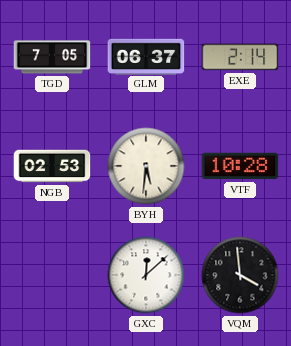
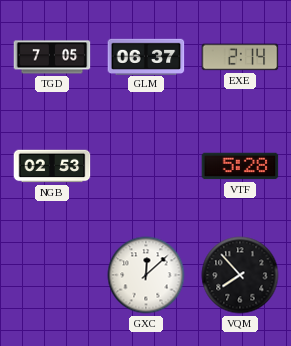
BYH: 5:31 -> none
VTF: 10:28 -> 5:28
VQM: 3:59 -> 7:53
